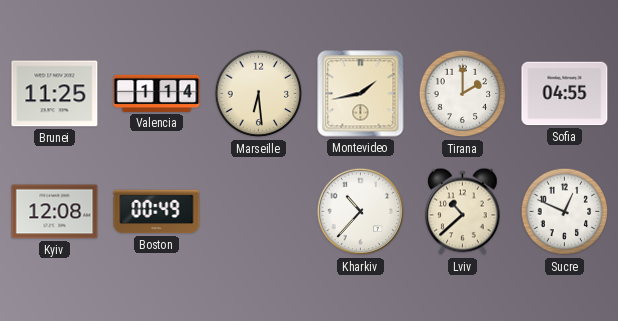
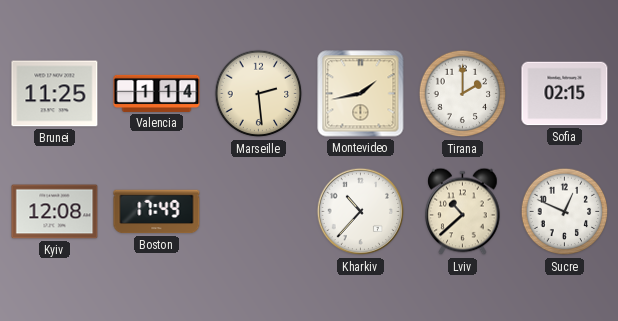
Marseille: 6:29 -> 2:29
Sofia: 04:55 -> 02:15
Boston: 00:49 -> 17:49
